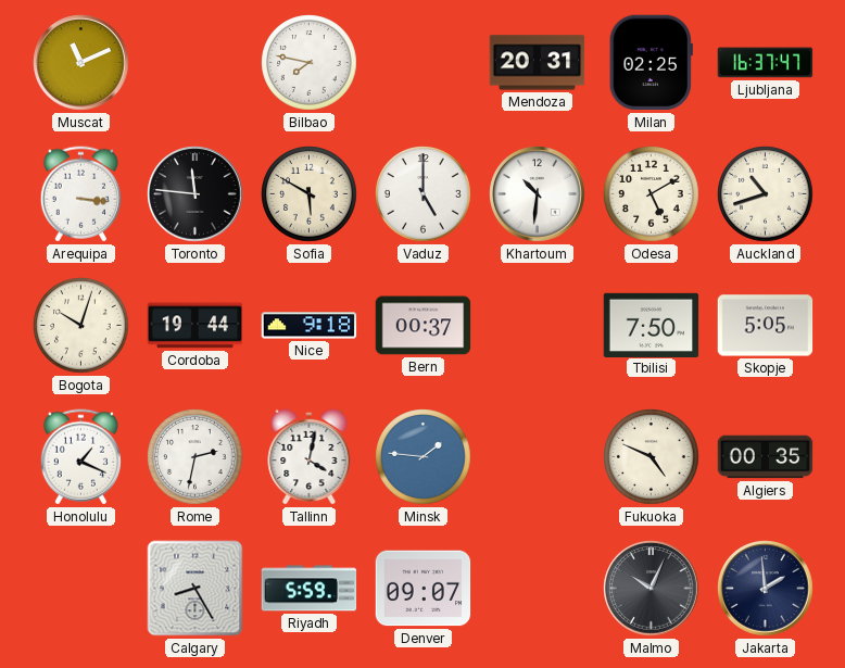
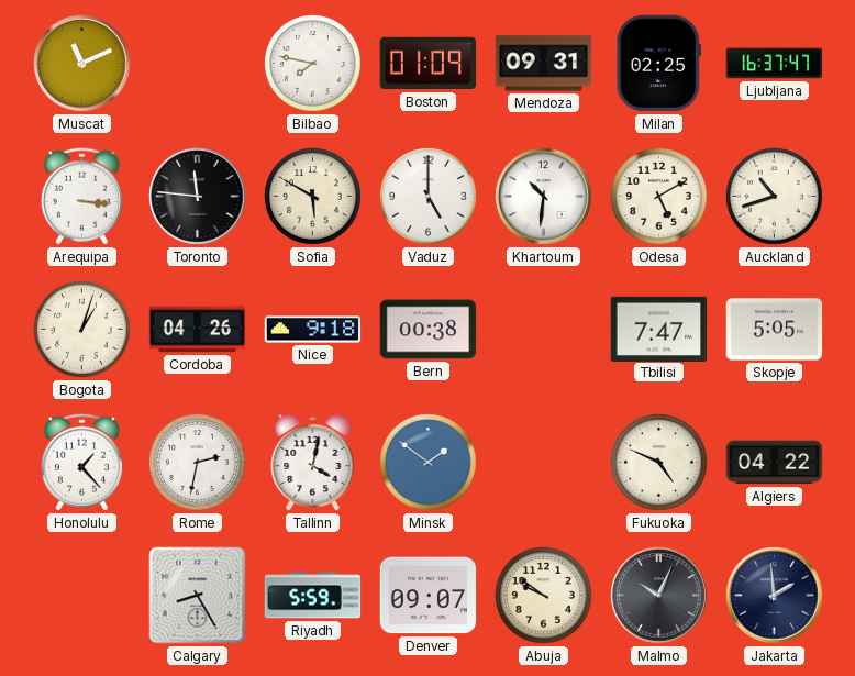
Boston: none -> 01:09
Mendoza: 20:31 -> 09:31
Bogota: 10:03 -> 1:03
Cordoba: 19:44 -> 04:26
Bern: 00:37 -> 00:38
Tbilisi: 7:50 -> 7:47
Honolulu: 1:19 -> 1:23
Minsk: 1:46 -> 1:51
Algiers: 00:35 -> 04:22
Abuja: none -> 9:51
